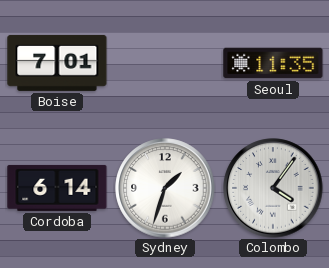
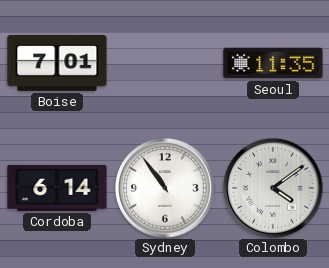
Sydney: 1:33 -> 10:54
Colombo: 4:06 -> 4:09
